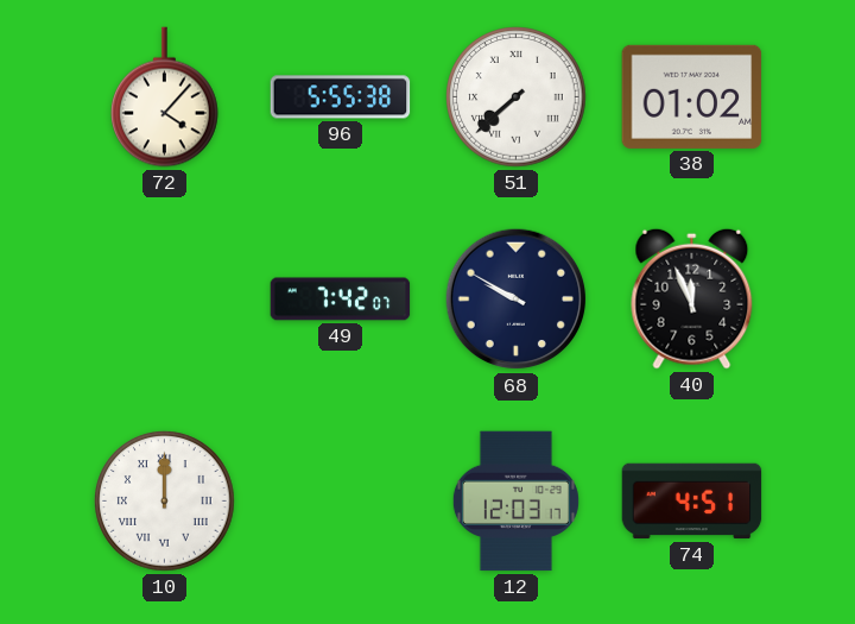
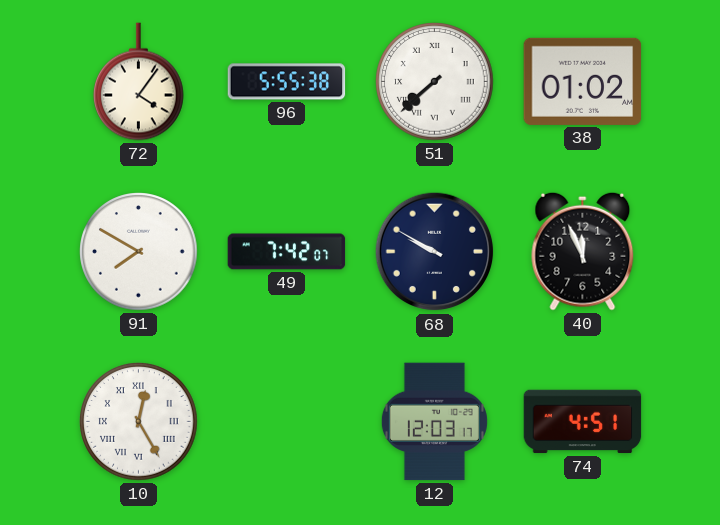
72: 4:07 -> 4:06
91: none -> 7:50
10: 12:00 -> 12:25
